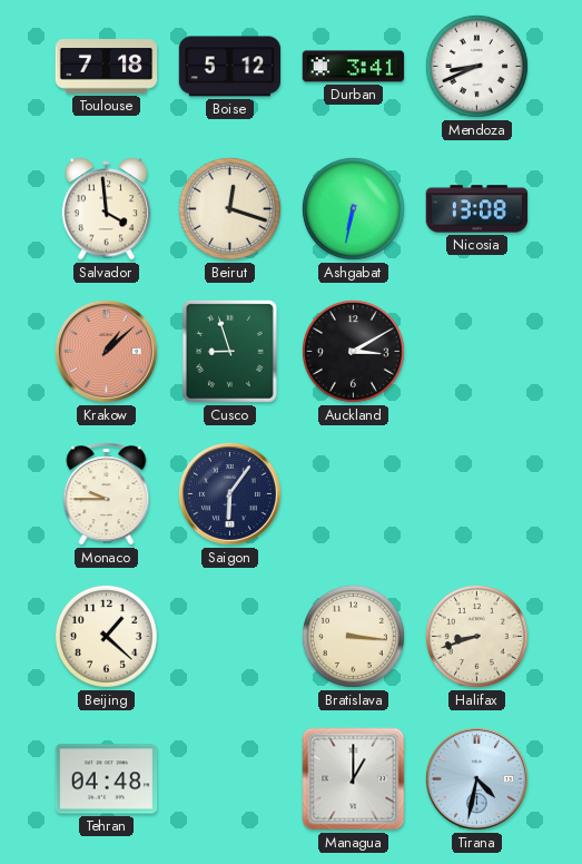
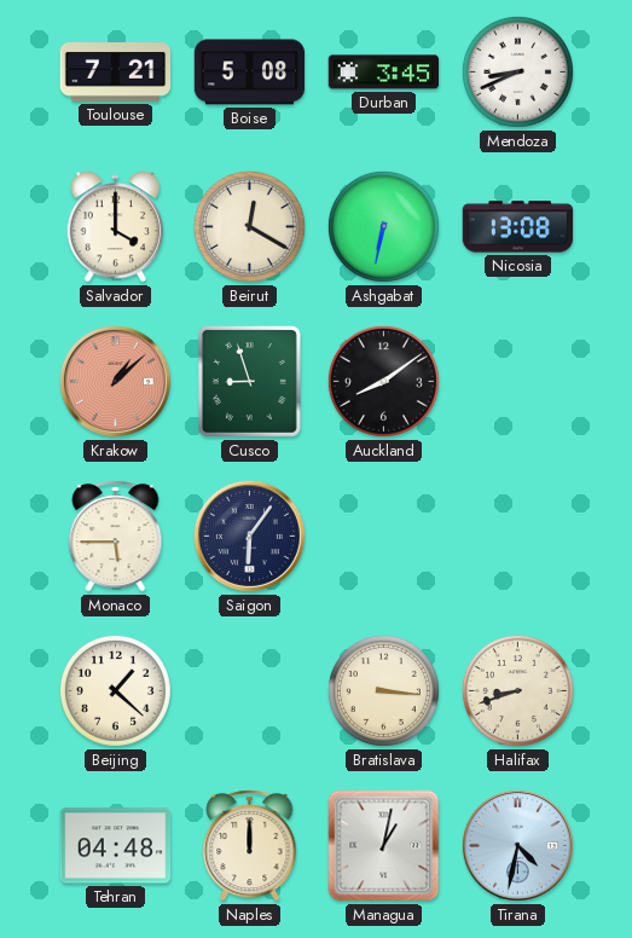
Toulouse: 7:18 -> 7:21
Boise: 5:12 -> 5:08
Durban: 3:41 -> 3:45
Salvador: 3:59 -> 4:00
Beirut: 12:18 -> 12:20
Auckland: 3:10 -> 8:09
Monaco: 9:45 -> 5:45
Naples: none -> 12:00
Managua: 1:00 -> 1:02
